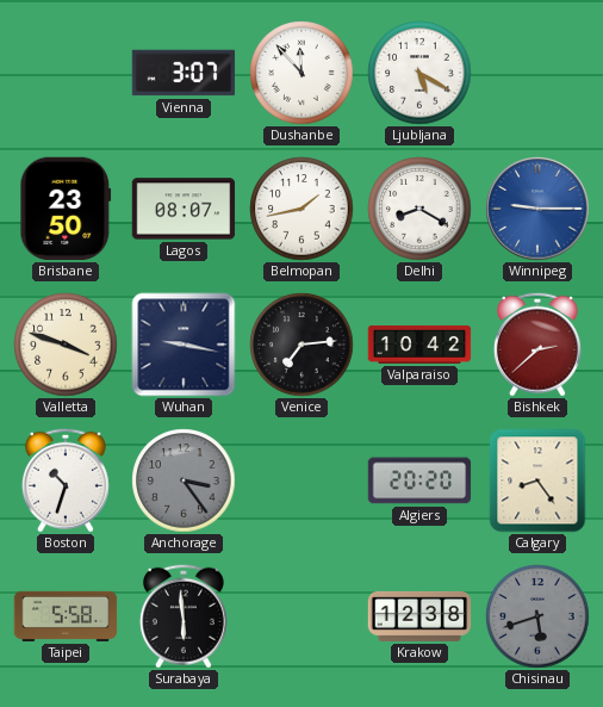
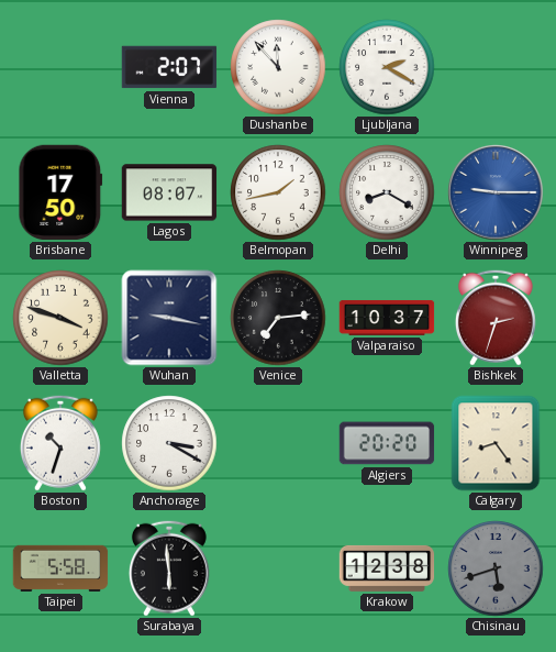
Vienna: 3:07 -> 2:07
Ljubljana: 5:20 -> 2:20
Brisbane: 23:50 -> 17:50
Valparaiso: 10:42 -> 10:37
Bishkek: 2:38 -> 2:33
Anchorage: 3:24 -> 3:20
Anchorage dial: grey -> white
